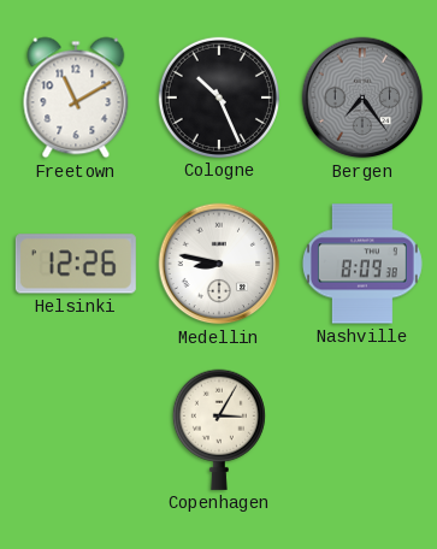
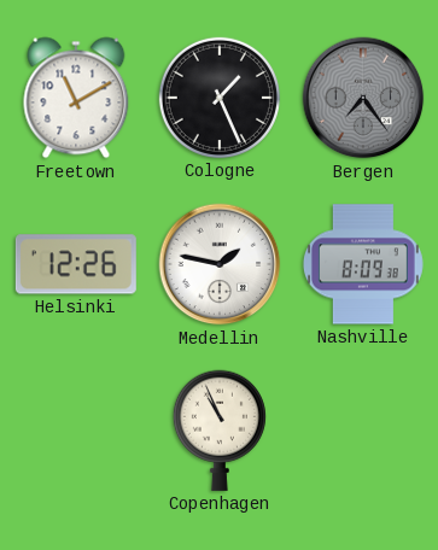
Cologne: 10:26 -> 1:26
Medellin: 8:47 -> 1:47
Copenhagen: 3:05 -> 10:56
